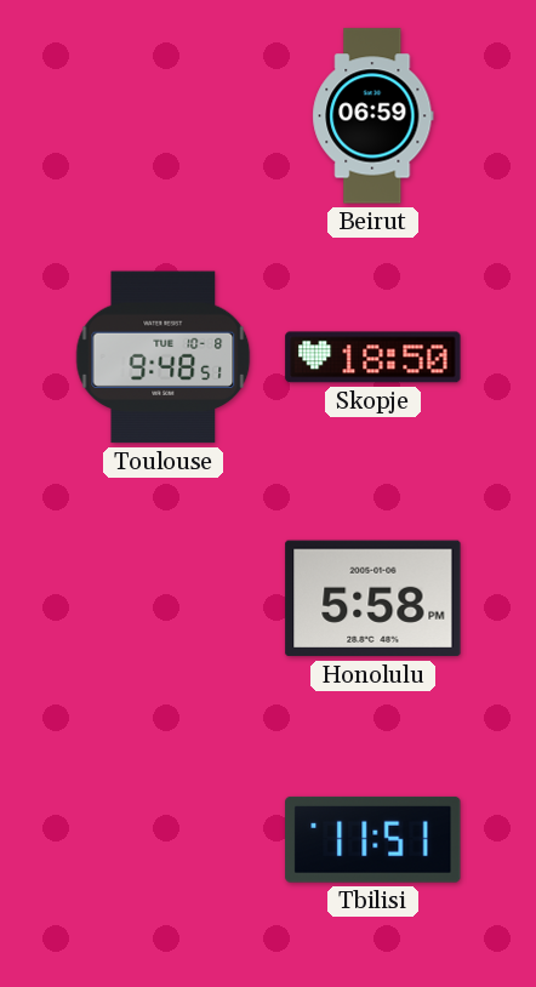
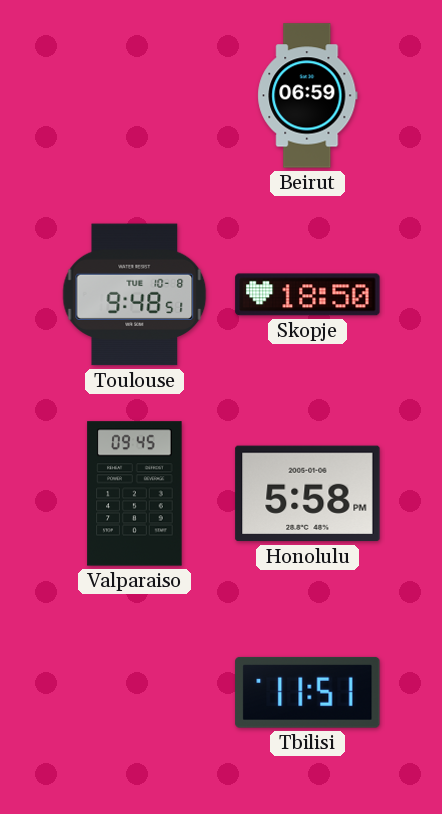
Valparaiso: none -> 09:45
